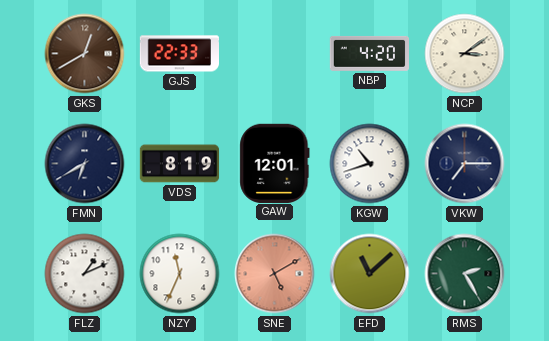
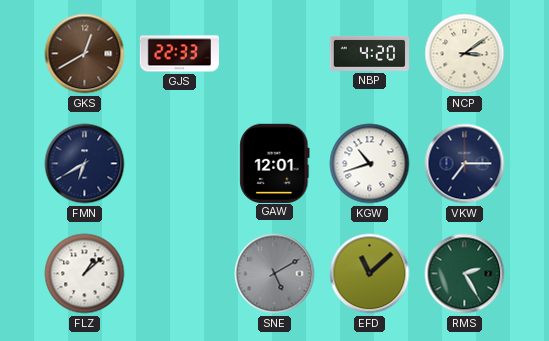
VDS: 8:19 -> none
FLZ: 1:11 -> 1:08
NZY: 11:34 -> none
SNE dial: salmon -> grey
